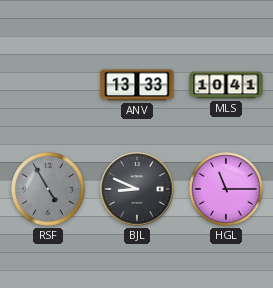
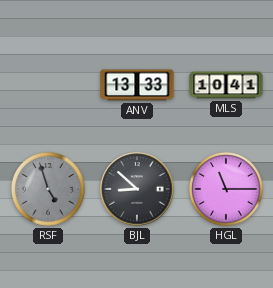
RSF: 4:55 -> 4:57
BJL: 8:49 -> 8:52
